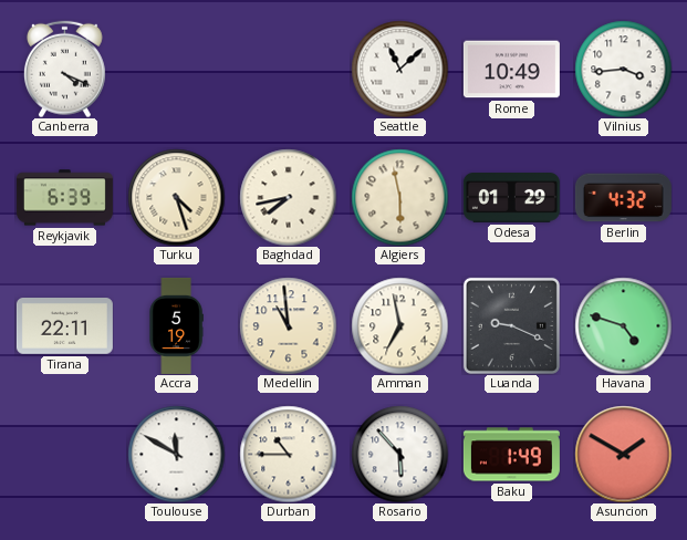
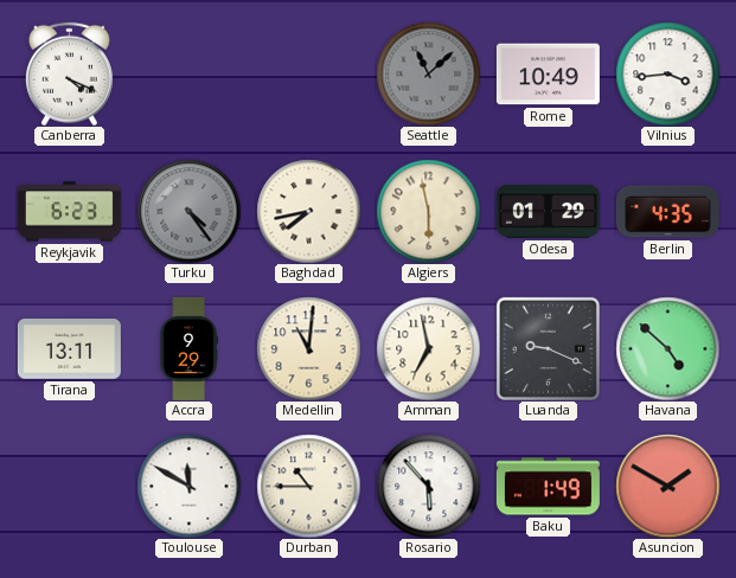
Seattle dial: white -> grey
Reykjavik: 6:39 -> 6:23
Turku: 4:27 -> 4:24
Turku dial: cream -> grey
Berlin: 4:32 -> 4:35
Tirana: 22:11 -> 13:11
Accra: 5:19 -> 9:29
Medellin: 10:59 -> 11:01
Havana: 4:48 -> 4:52
